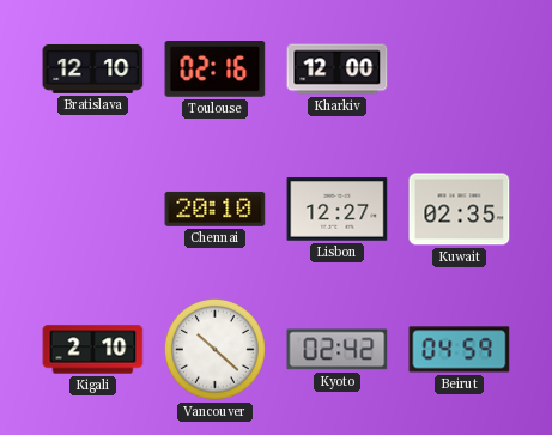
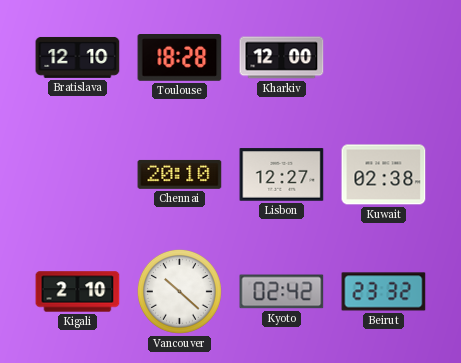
Toulouse: 02:16 -> 18:28
Kuwait: 02:35 -> 02:38
Beirut: 04:59 -> 23:32
